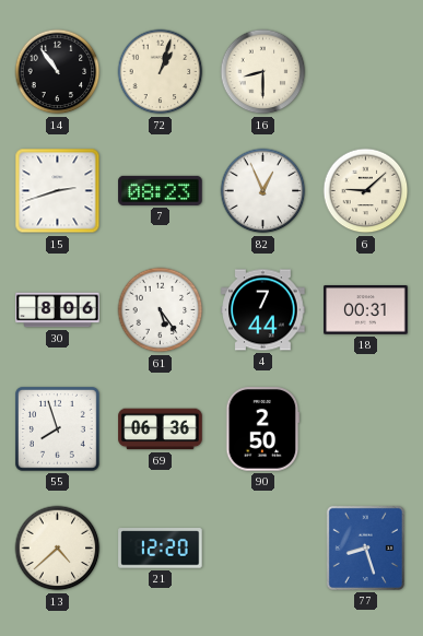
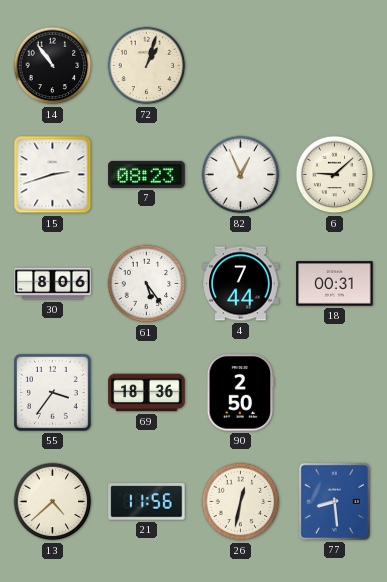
16: 8:30 -> none
55: 7:57 -> 3:36
69: 06:36 -> 18:36
21: 12:20 -> 11:56
26: none -> 12:32
77: 8:27 -> 8:29
